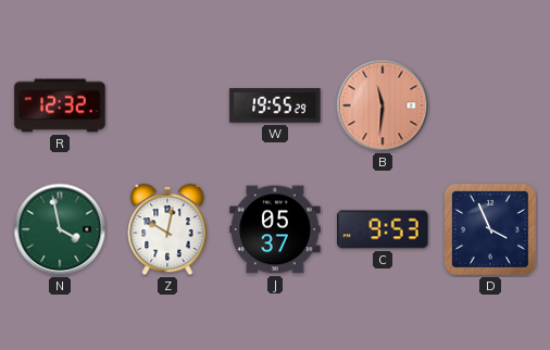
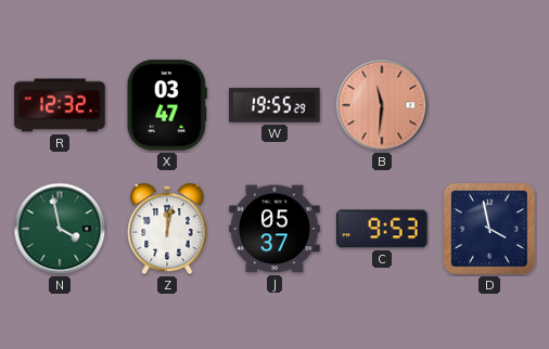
X: none -> 03:47
Z: 10:02 -> 12:02
D: 3:56 -> 3:58
